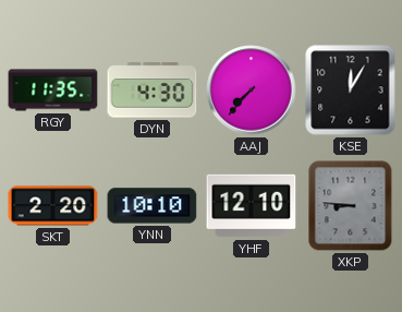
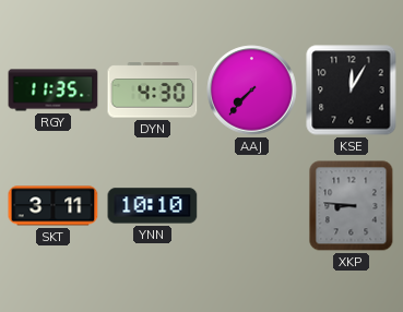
SKT: 2:20 -> 3:11
YHF: 12:10 -> none
